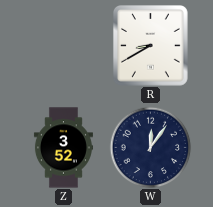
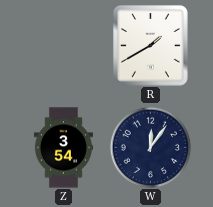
R: 8:40 -> 1:40
Z: 3:52 -> 3:54
